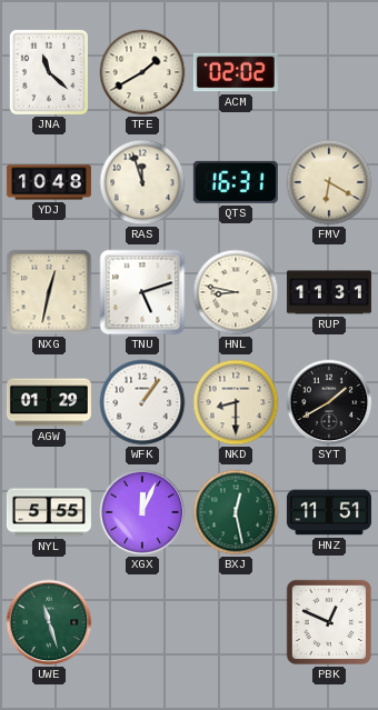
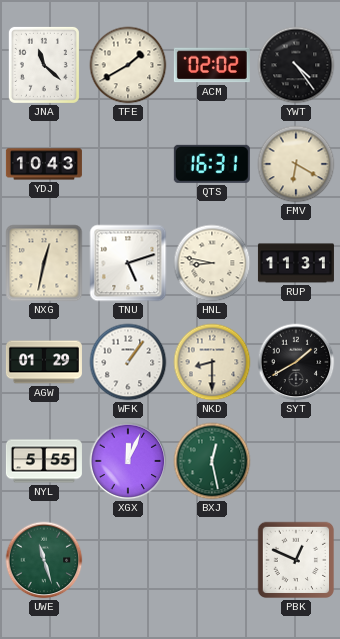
YWT: none -> 4:24
YDJ: 10:48 -> 10:43
RAS: 11:57 -> none
HNZ: 11:51 -> none
